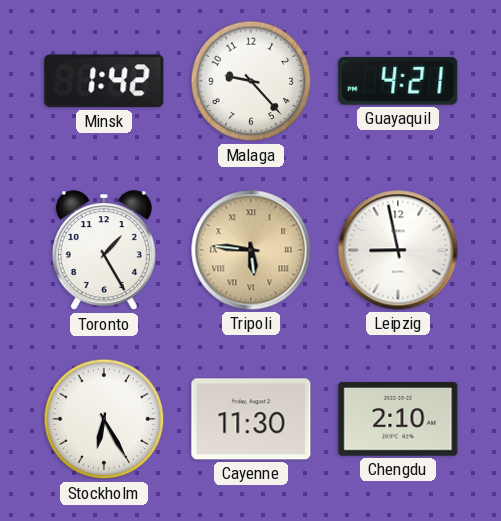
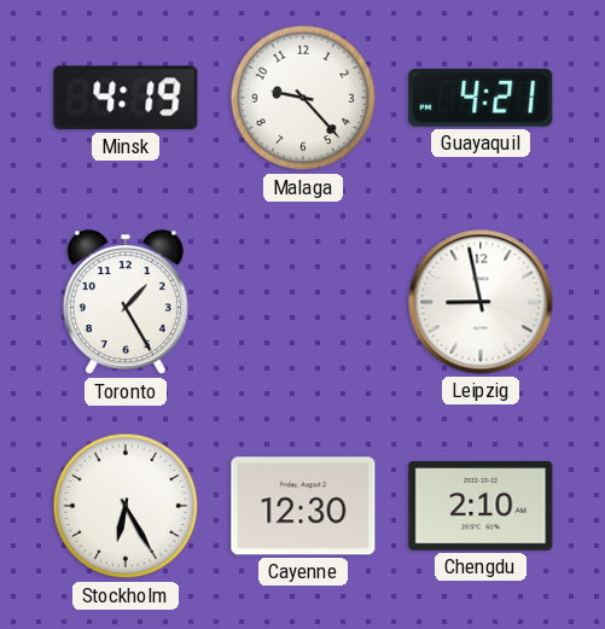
Minsk: 1:42 -> 4:19
Tripoli: 5:46 -> none
Cayenne: 11:30 -> 12:30
